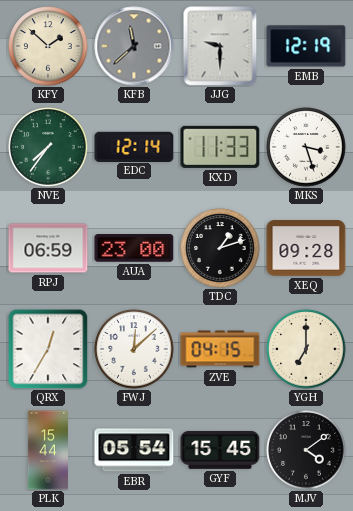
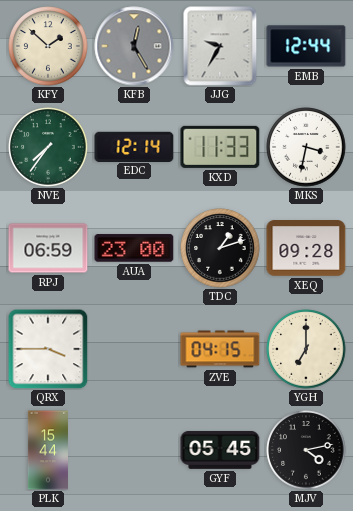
KFB: 11:38 -> 12:25
JJG: 9:30 -> 9:35
EMB: 12:19 -> 12:44
MKS: 3:27 -> 3:32
QRX: 12:35 -> 3:45
FWJ: 12:08 -> none
EBR: 05:54 -> none
GYF: 15:45 -> 05:45
MJV: 4:09 -> 4:13
